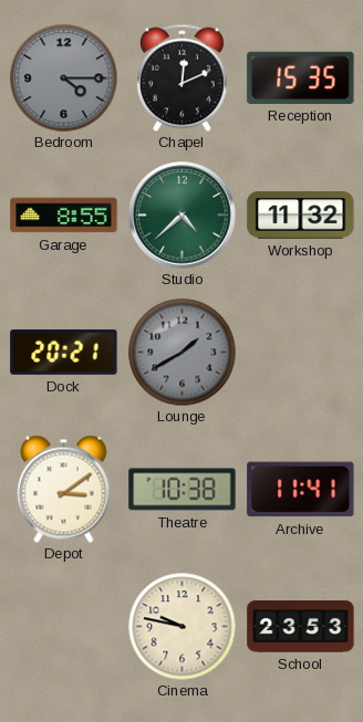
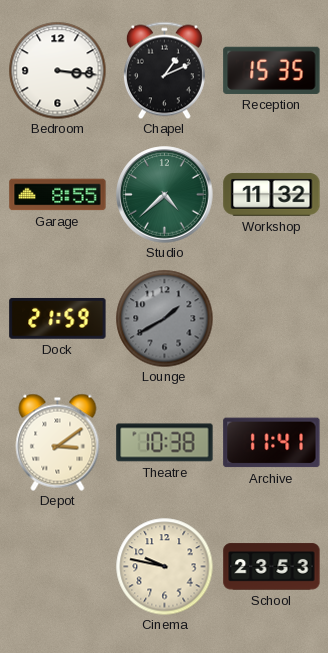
Bedroom: 4:15 -> 3:16
Bedroom dial: grey -> white
Chapel: 12:11 -> 1:11
Dock: 20:21 -> 21:59
